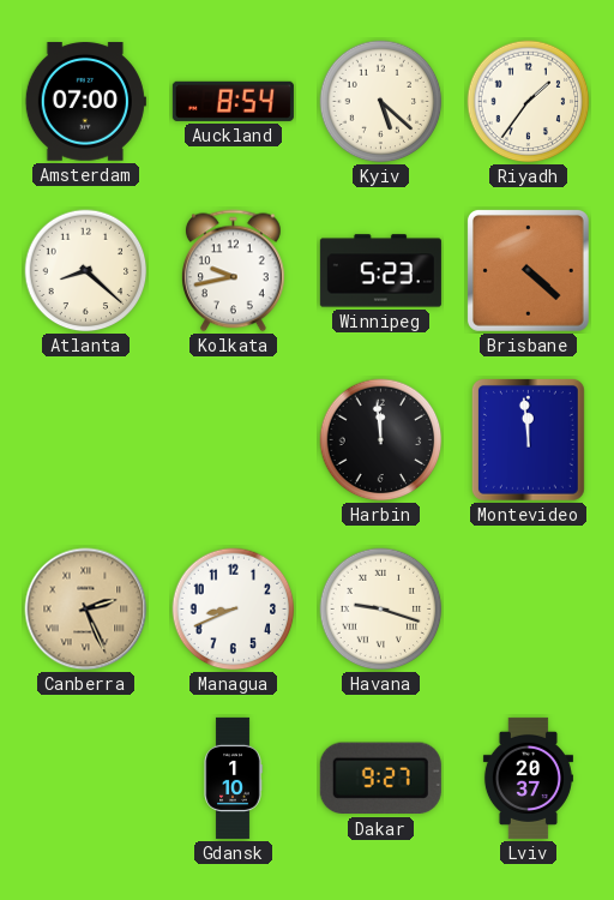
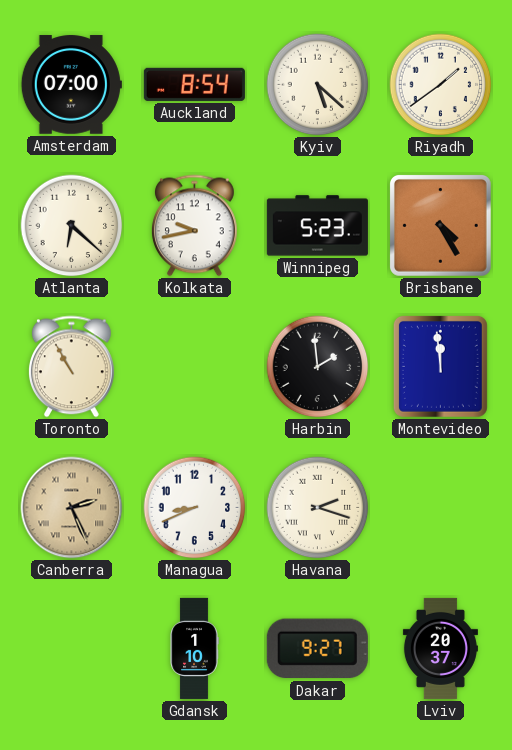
Riyadh: 1:36 -> 1:39
Atlanta: 8:22 -> 6:22
Brisbane: 4:22 -> 4:25
Toronto: none -> 10:55
Harbin: 11:59 -> 1:59
Havana: 9:18 -> 2:18
